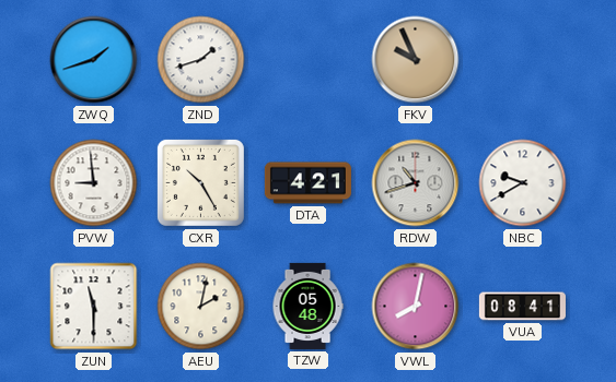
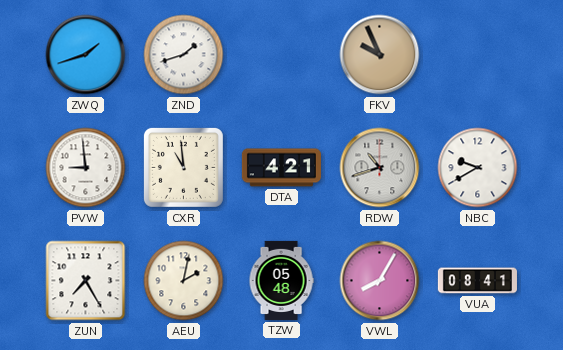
CXR: 10:25 -> 10:59
ZUN: 11:30 -> 7:25
VWL: 8:02 -> 8:05
